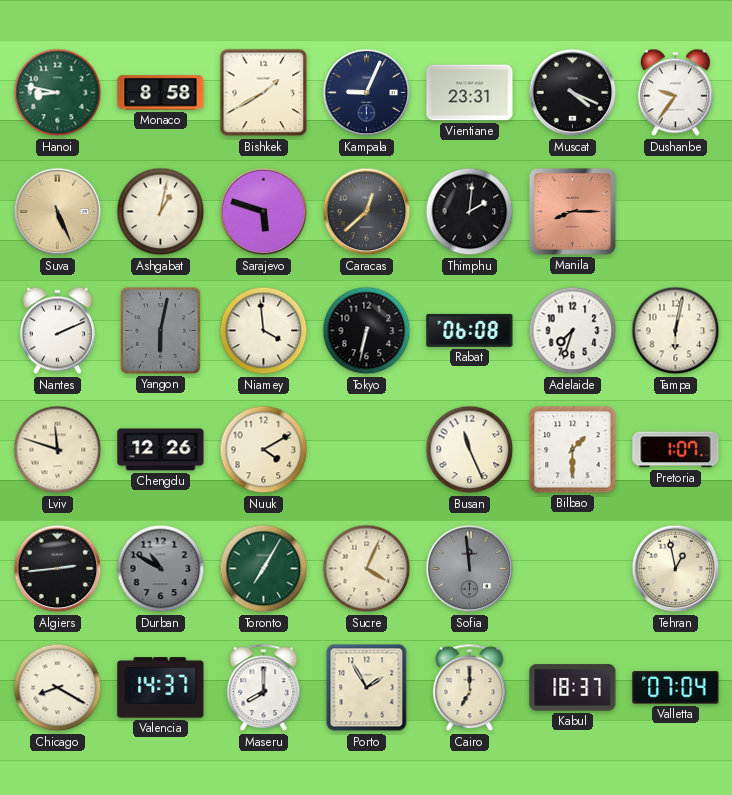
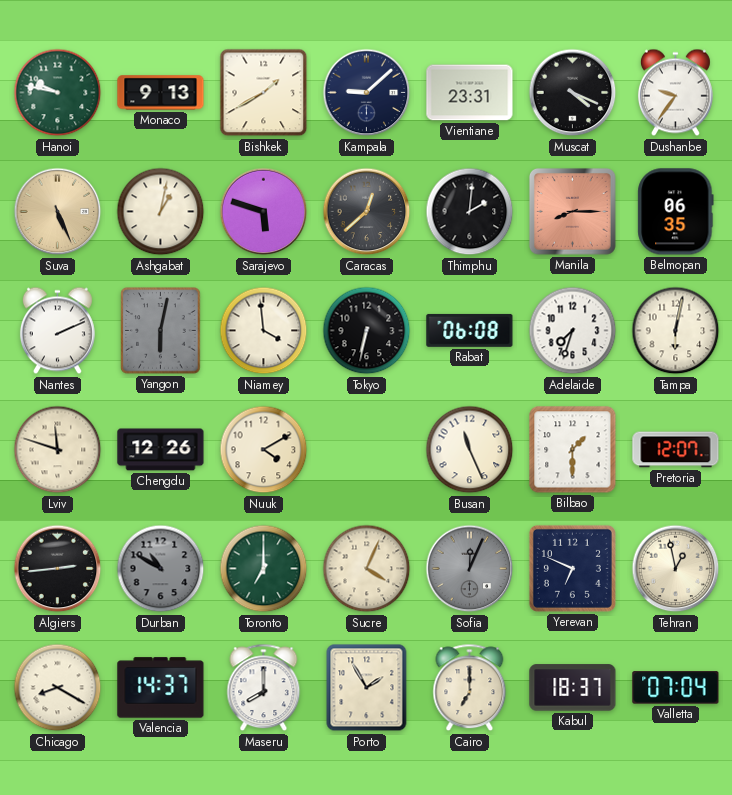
Hanoi: 8:47 -> 9:47
Monaco: 8:58 -> 9:13
Kampala: 9:04 -> 9:08
Belmopan: none -> 06:35
Pretoria: 1:07 -> 12:07
Toronto: 7:05 -> 7:00
Sofia: 11:59 -> 12:04
Yerevan: none -> 6:49
